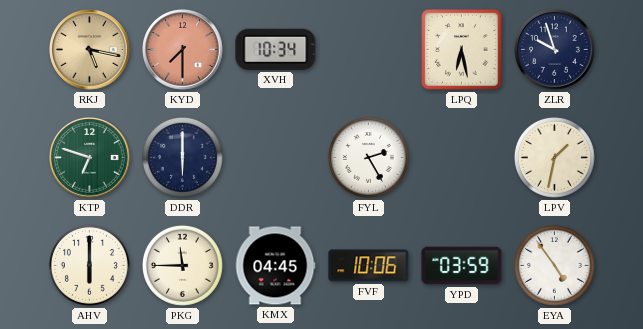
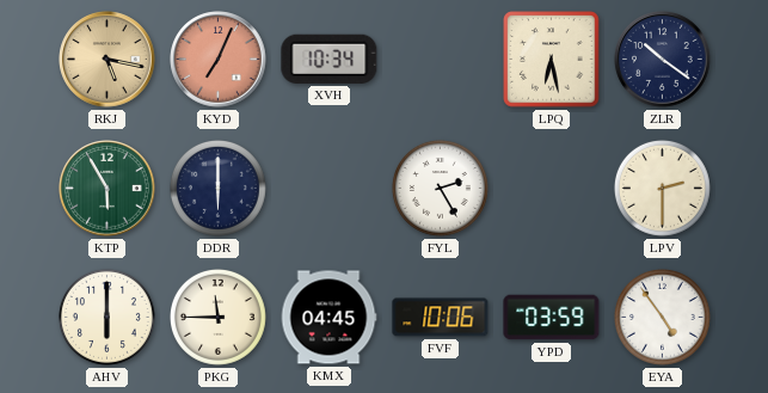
KYD: 7:30 -> 7:04
ZLR: 9:57 -> 10:21
KTP: 6:48 -> 5:55
LPV: 1:32 -> 2:30
